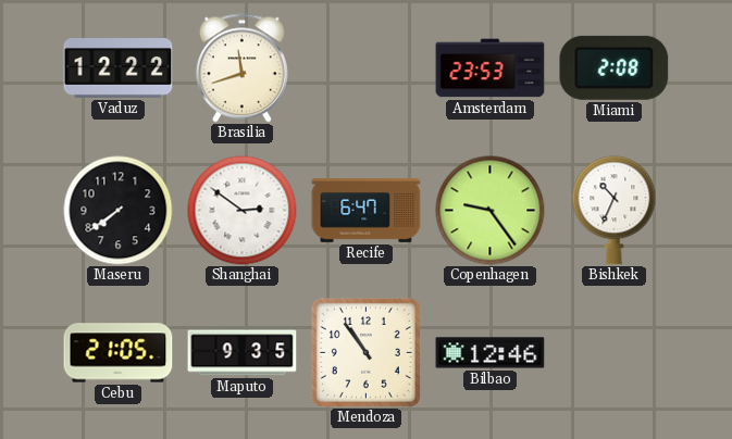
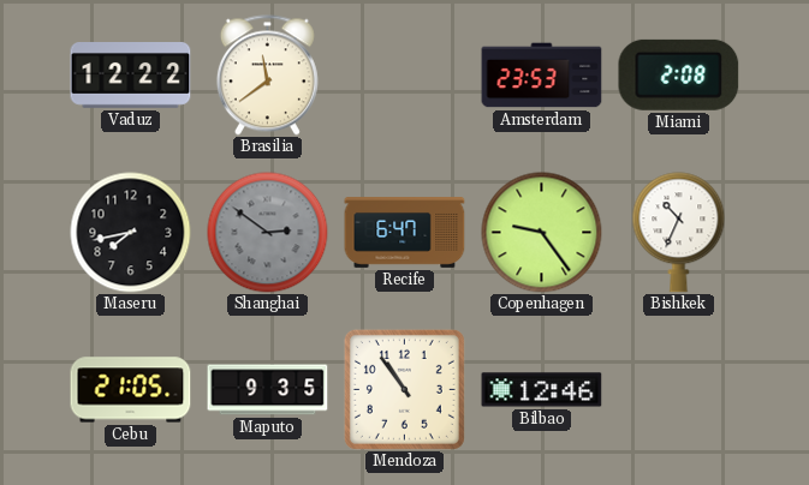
Brasilia: 11:42 -> 11:39
Maseru: 7:39 -> 7:43
Shanghai dial: white -> grey
